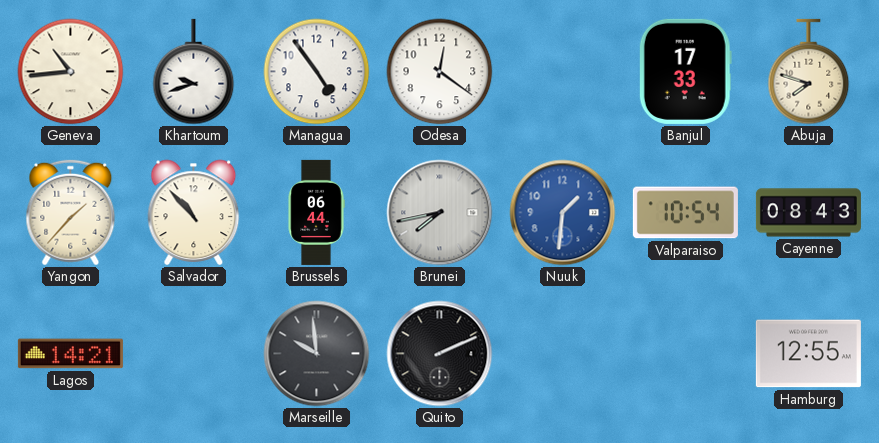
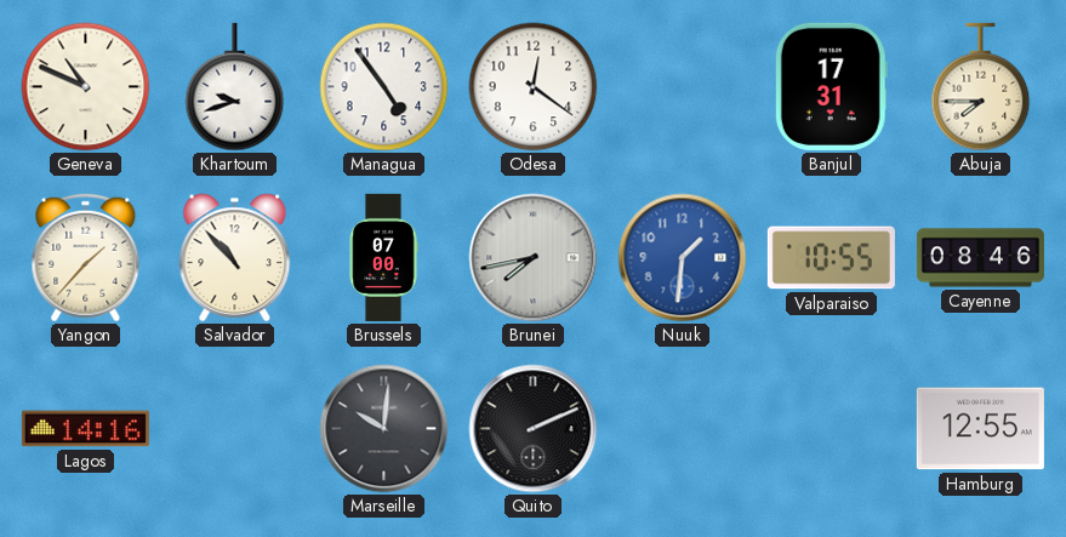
Geneva: 10:44 -> 10:49
Banjul: 17:33 -> 17:31
Abuja: 7:48 -> 7:45
Brussels: 06:44 -> 07:00
Valparaiso: 10:54 -> 10:55
Cayenne: 08:43 -> 08:46
Lagos: 14:21 -> 14:16
Marseille: 9:59 -> 10:01
